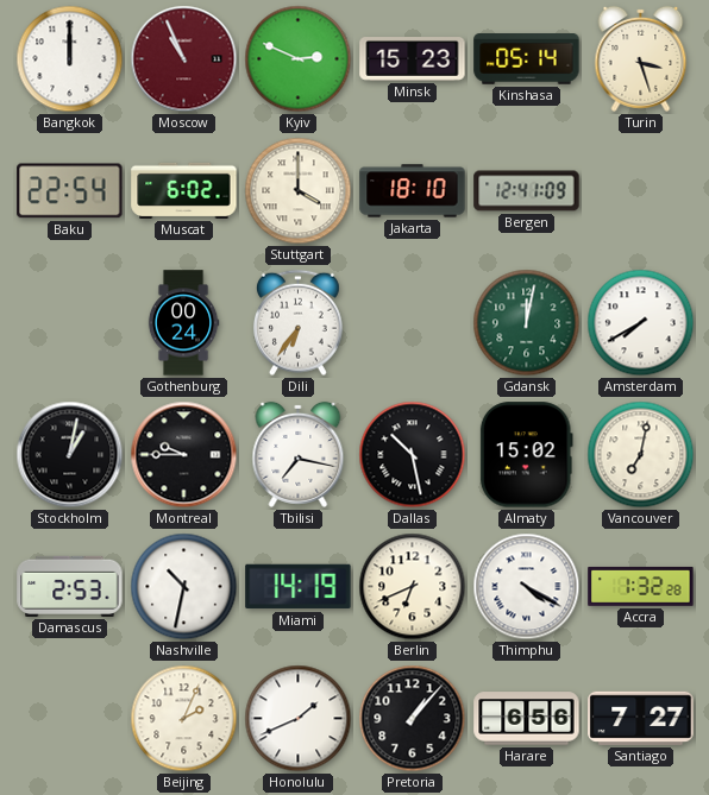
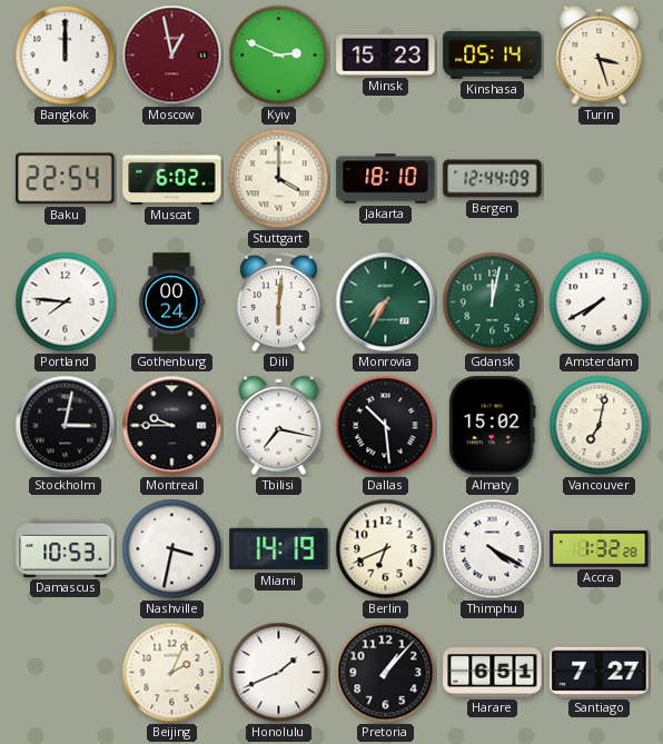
Moscow: 10:56 -> 12:58
Bergen: 12:41 -> 12:44
Portland: none -> 7:46
Dili: 6:36 -> 6:01
Monrovia: none -> 7:35
Stockholm: 1:02 -> 3:02
Dallas: 10:28 -> 10:29
Damascus: 2:53 -> 10:53
Nashville: 10:32 -> 3:32
Harare: 6:56 -> 6:51
